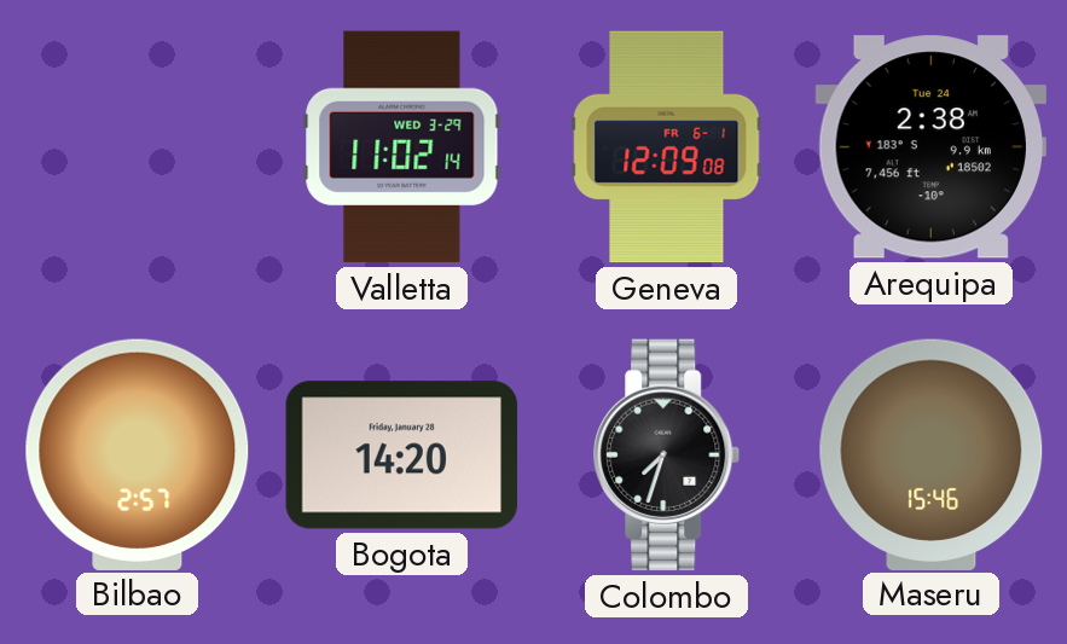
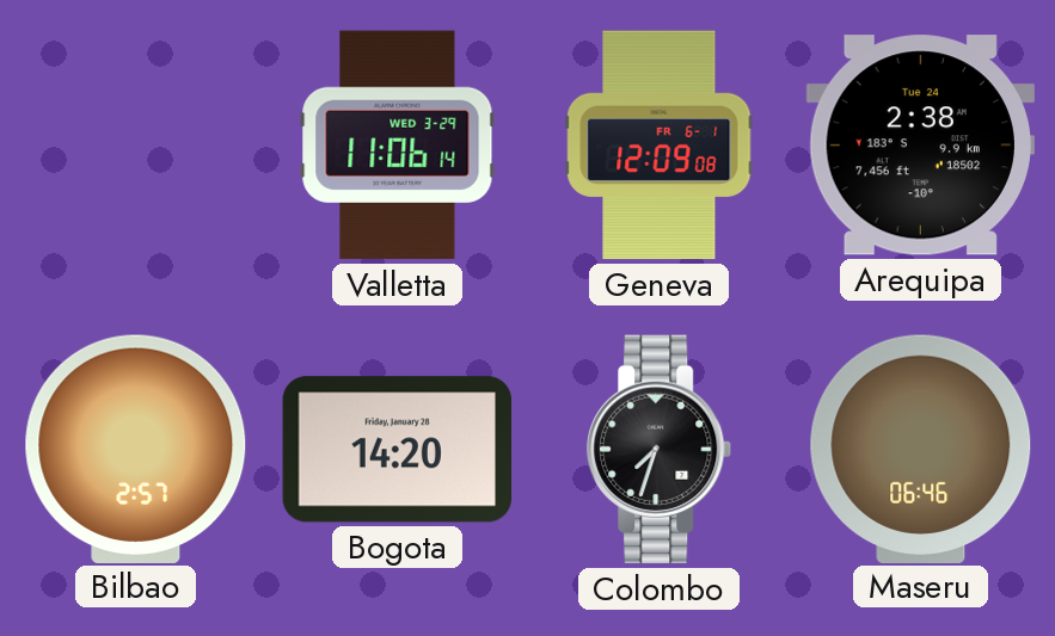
Valletta: 11:02 -> 11:06
Maseru: 15:46 -> 06:46
